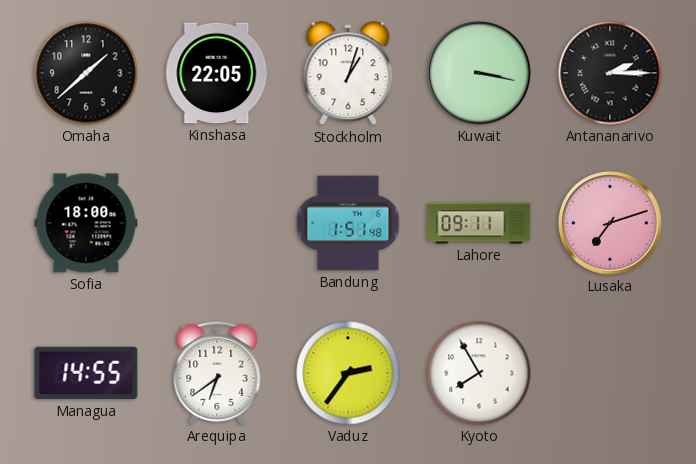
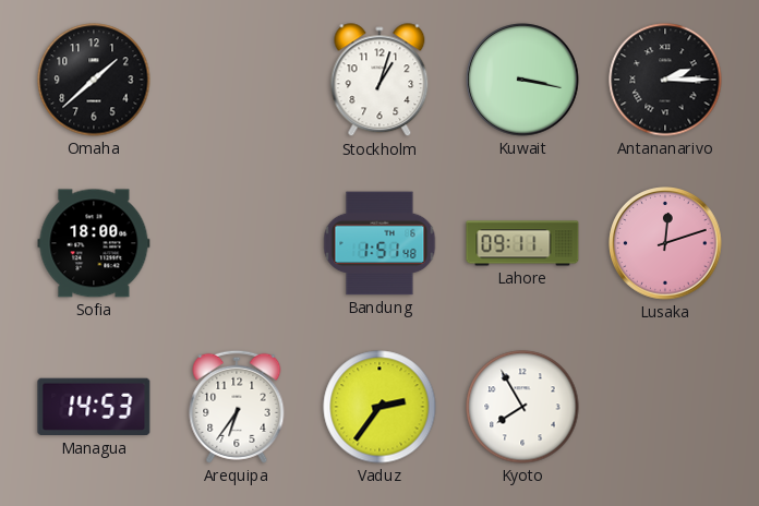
Kinshasa: 22:05 -> none
Lusaka: 7:12 -> 12:12
Managua: 14:55 -> 14:53
Arequipa: 6:39 -> 6:36
